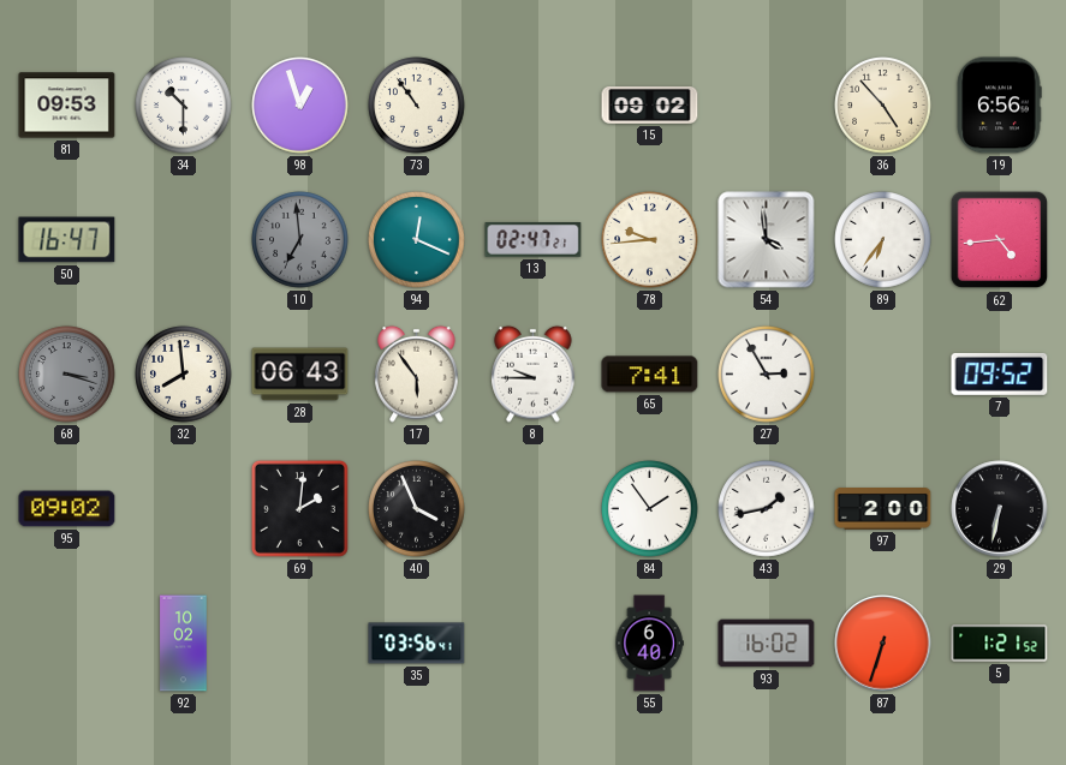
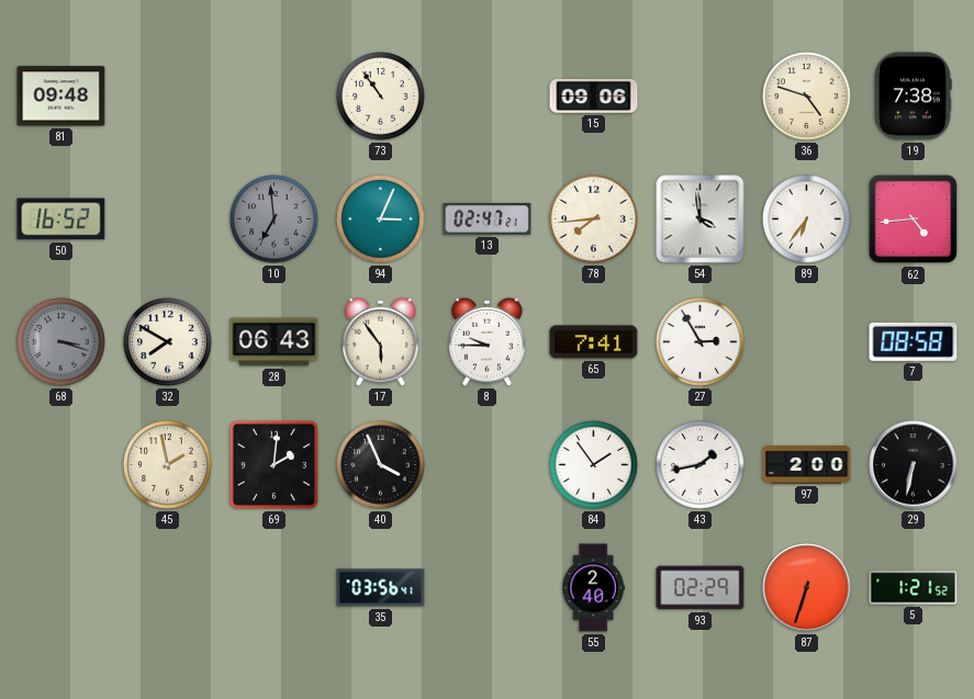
81: 09:53 -> 09:48
34: 10:30 -> none
98: 12:57 -> none
15: 09:02 -> 09:06
36: 4:53 -> 4:48
19: 6:56 -> 7:38
50: 16:47 -> 16:52
94: 12:19 -> 3:04
78: 9:44 -> 7:44
32: 7:59 -> 7:50
7: 09:52 -> 08:58
95: 09:02 -> none
45: none -> 1:58
92: 10:02 -> none
55: 6:40 -> 2:40
93: 16:02 -> 02:29
